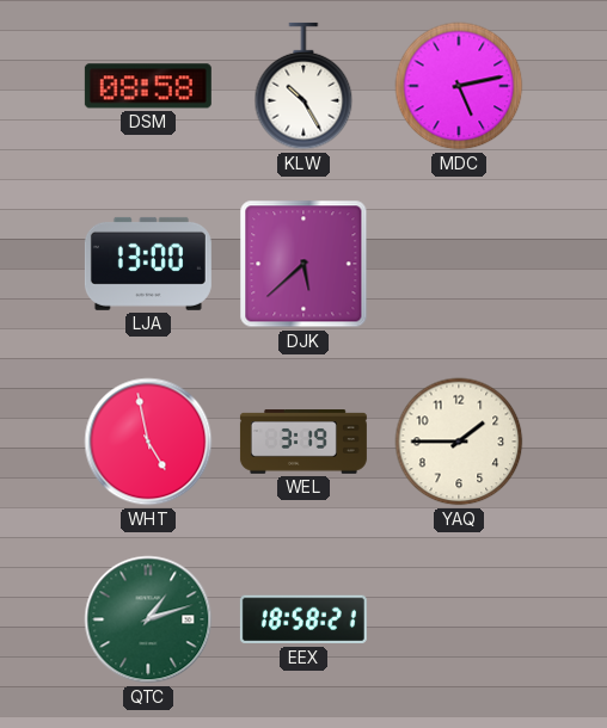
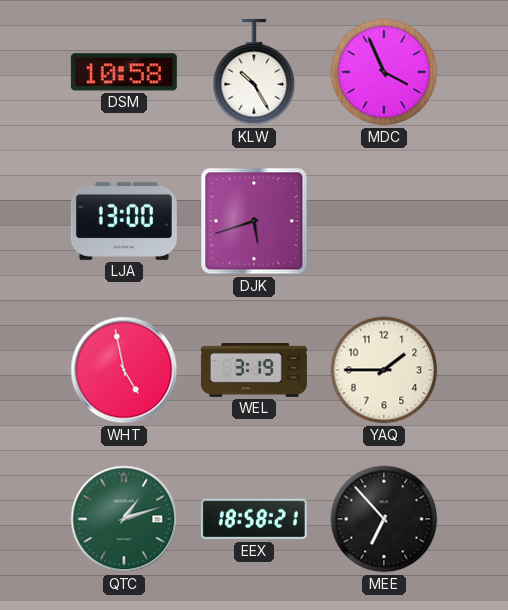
DSM: 08:58 -> 10:58
MDC: 5:13 -> 3:56
DJK: 5:38 -> 5:42
MEE: none -> 6:53
